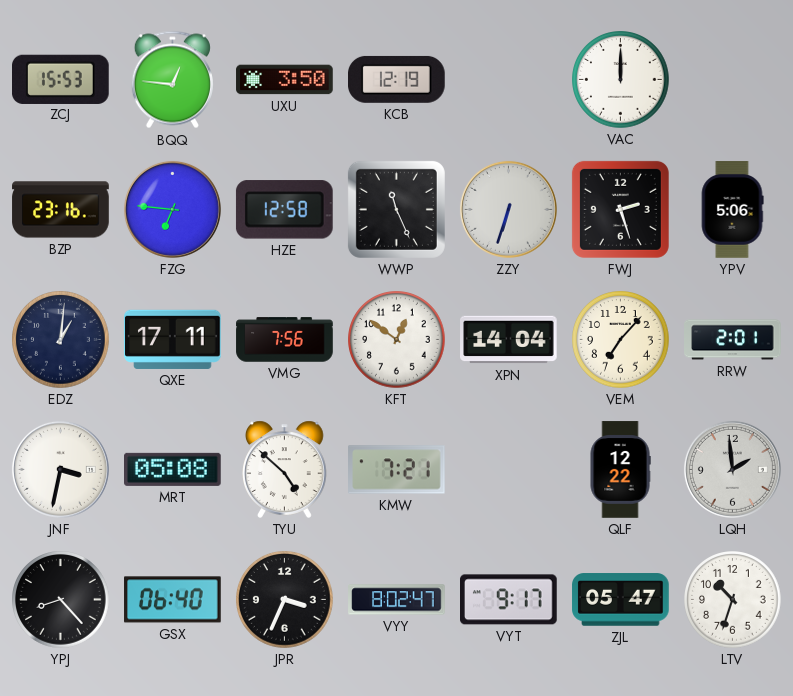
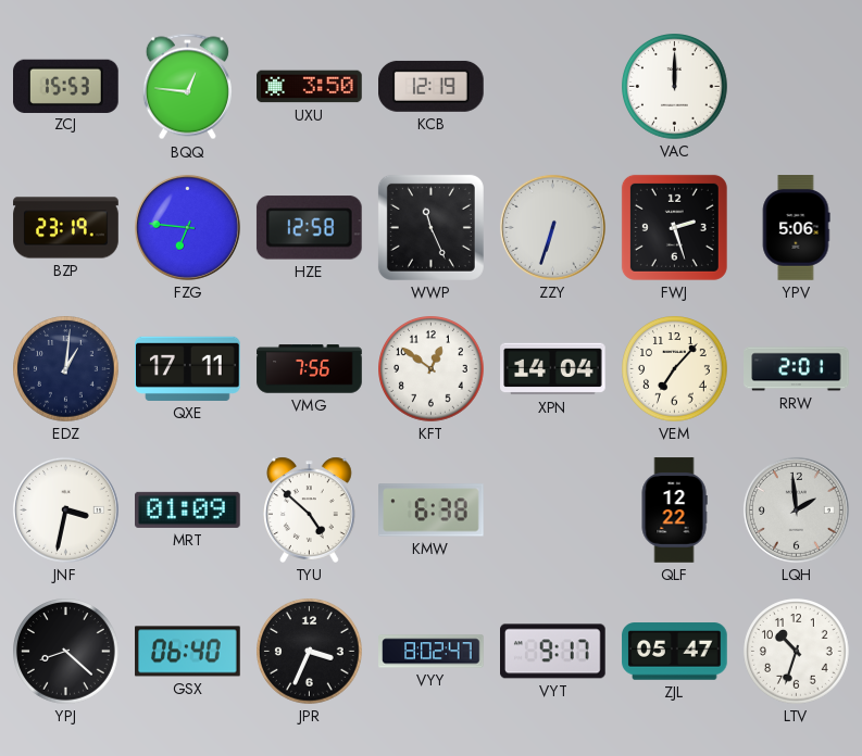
BZP: 23:16 -> 23:19
MRT: 05:08 -> 01:09
KMW: 7:21 -> 6:38
YPJ: 8:23 -> 8:22
